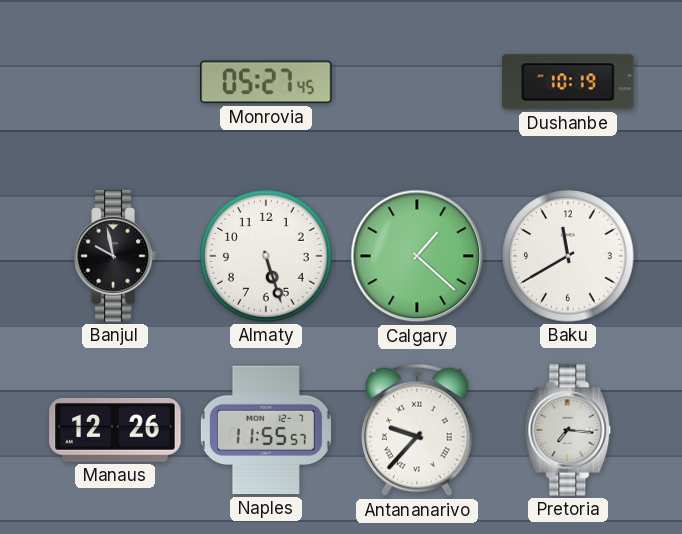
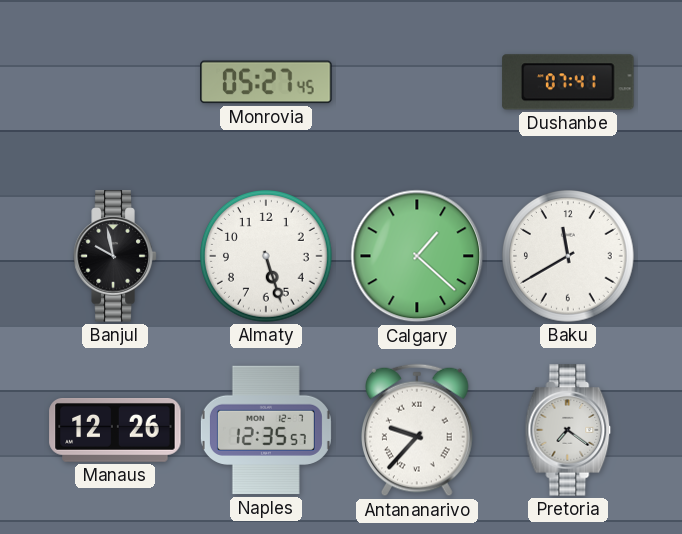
Dushanbe: 10:19 -> 07:41
Naples: 11:55 -> 12:35
Pretoria: 7:16 -> 7:21
